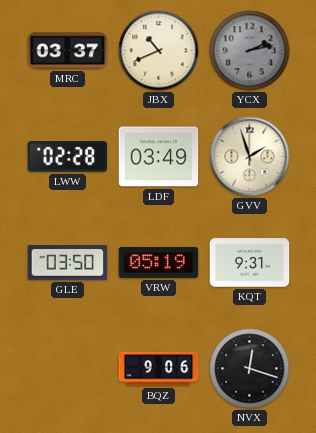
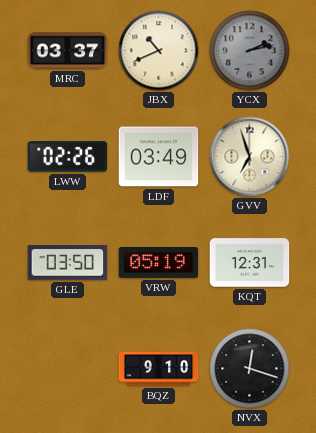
LWW: 02:28 -> 02:26
GVV: 1:57 -> 6:57
KQT: 9:31 -> 12:31
BQZ: 9:06 -> 9:10
